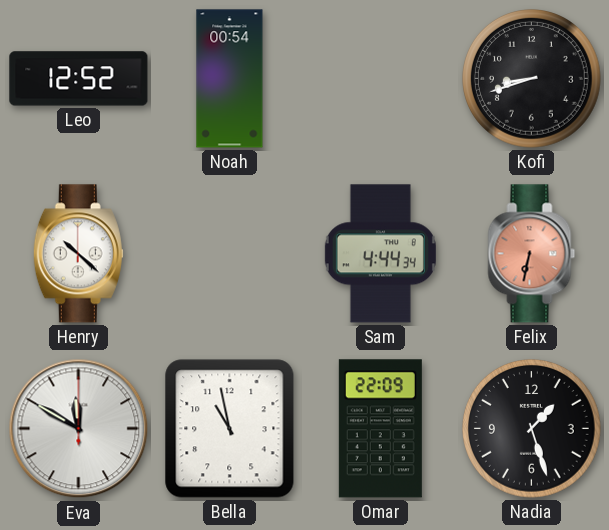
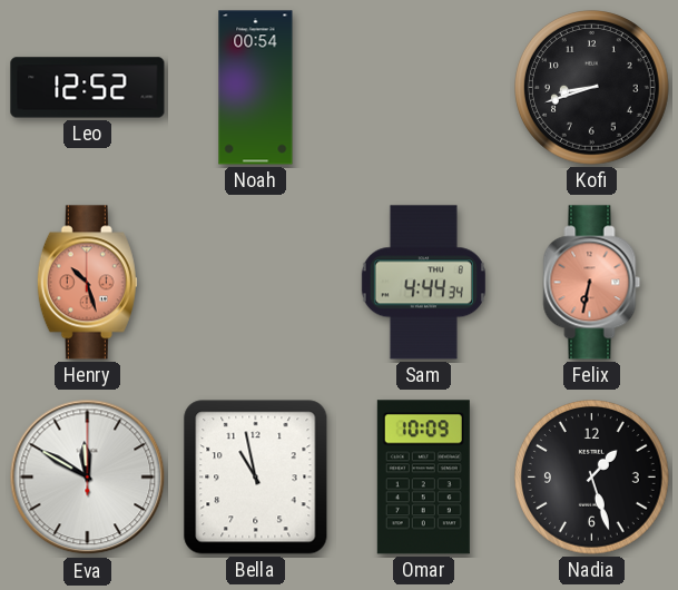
Henry: 10:22 -> 10:27
Henry dial: white -> salmon
Omar: 22:09 -> 10:09
